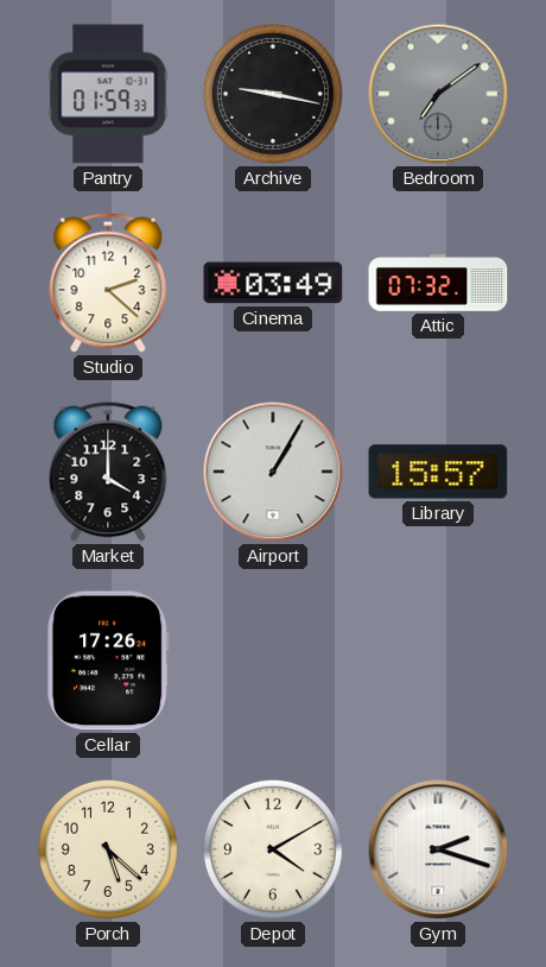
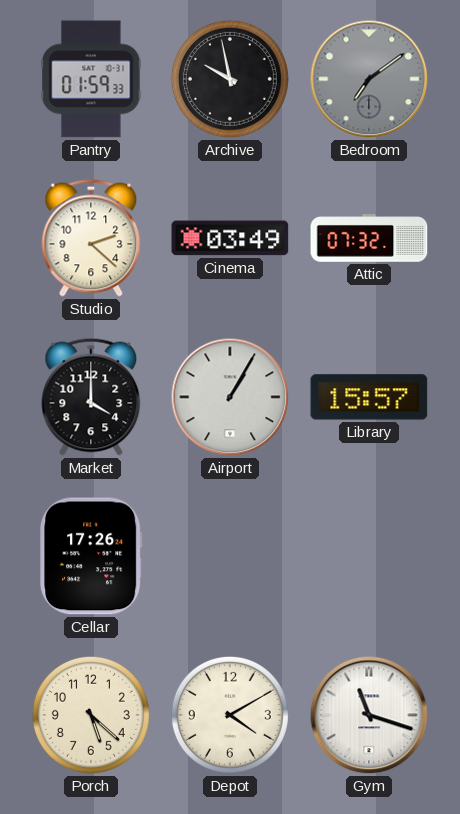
Archive: 9:17 -> 9:58
Gym: 2:18 -> 11:18
